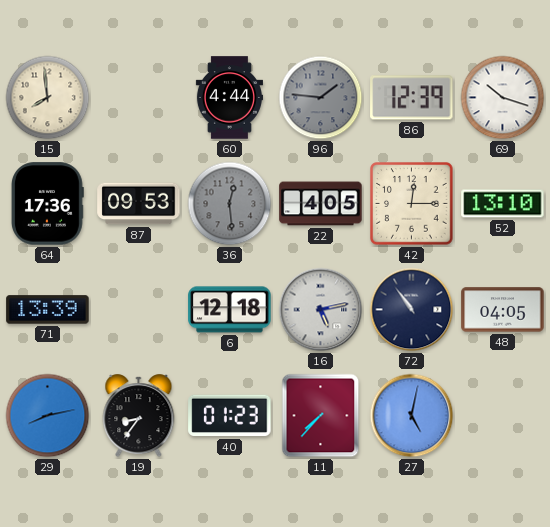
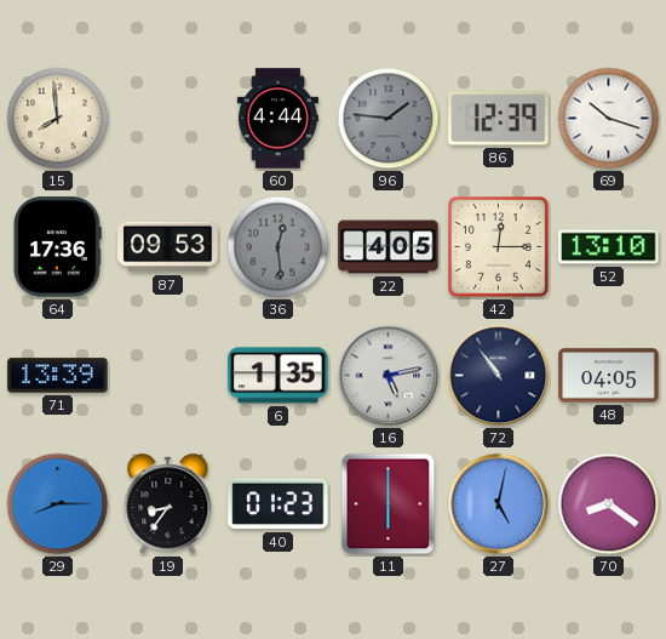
6: 12:18 -> 1:35
29: 8:13 -> 8:15
11: 7:37 -> 6:00
70: none -> 8:21
